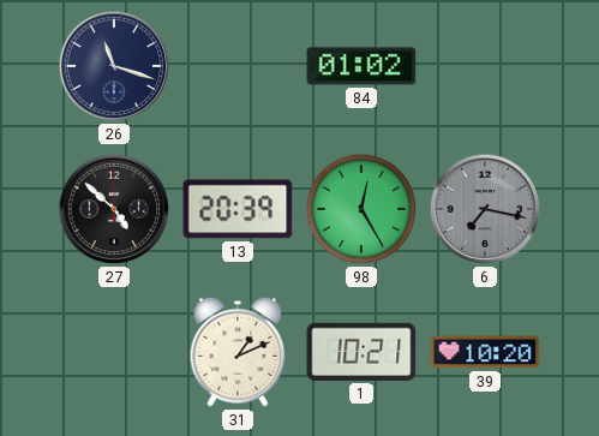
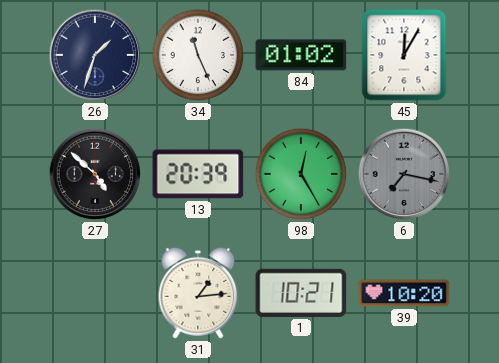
26: 11:18 -> 1:33
34: none -> 11:26
45: none -> 12:05
31: 1:11 -> 1:14
